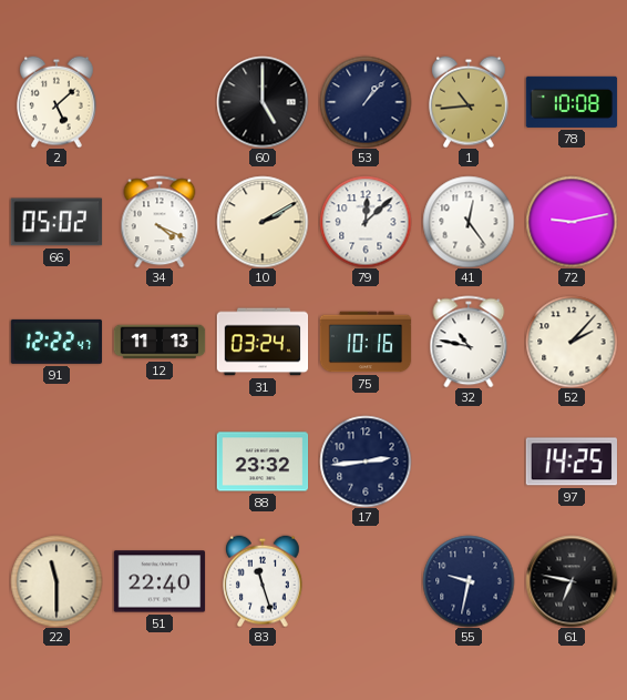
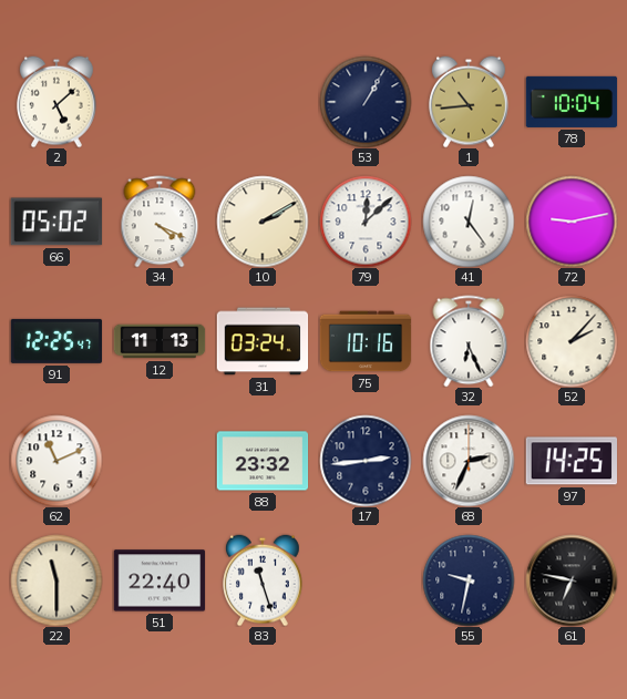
60: 5:00 -> none
53: 1:07 -> 1:05
78: 10:08 -> 10:04
91: 12:22 -> 12:25
32: 10:47 -> 6:26
62: none -> 11:11
68: none -> 2:34
